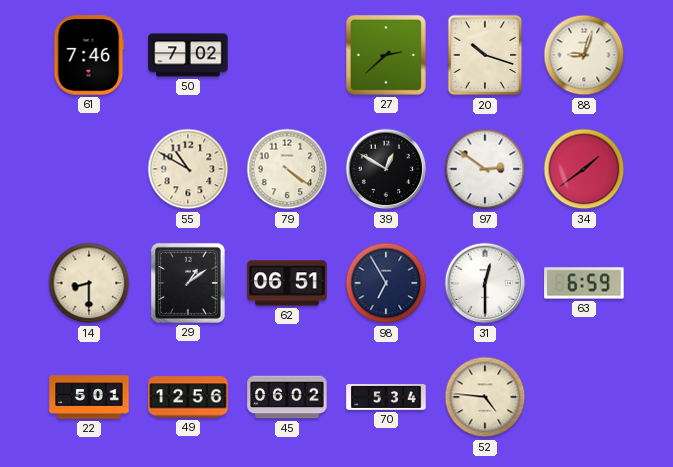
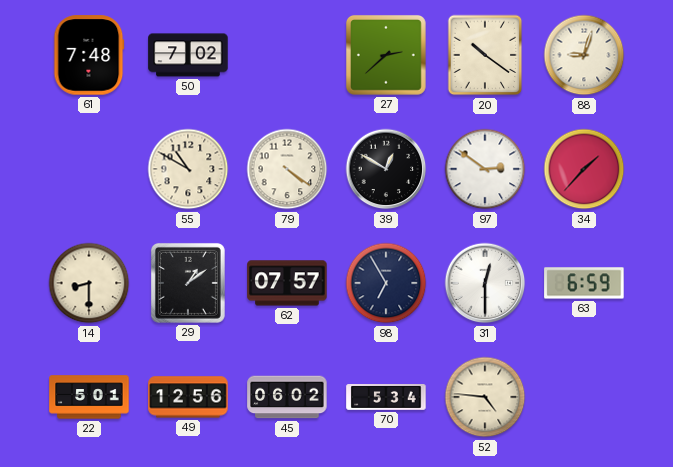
61: 7:46 -> 7:48
20: 10:18 -> 10:21
34: 1:39 -> 1:37
62: 06:51 -> 07:57
